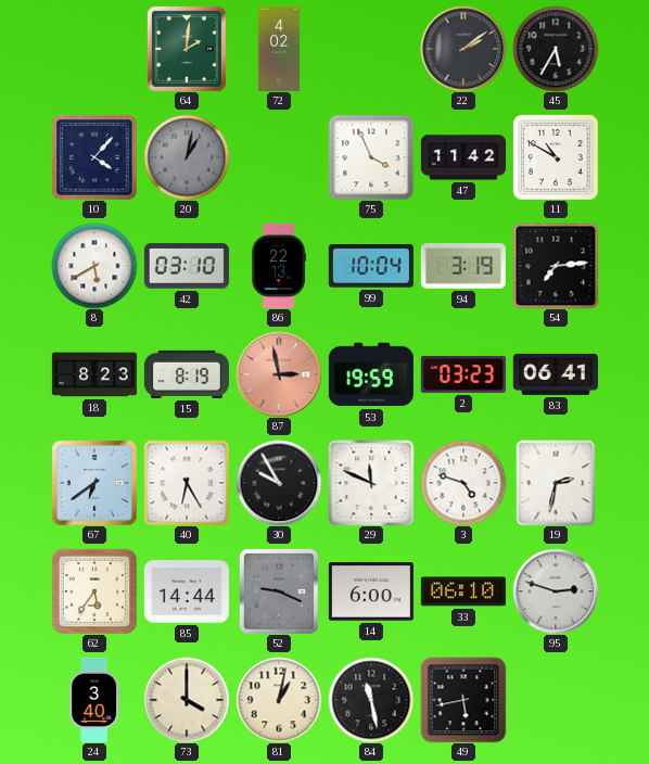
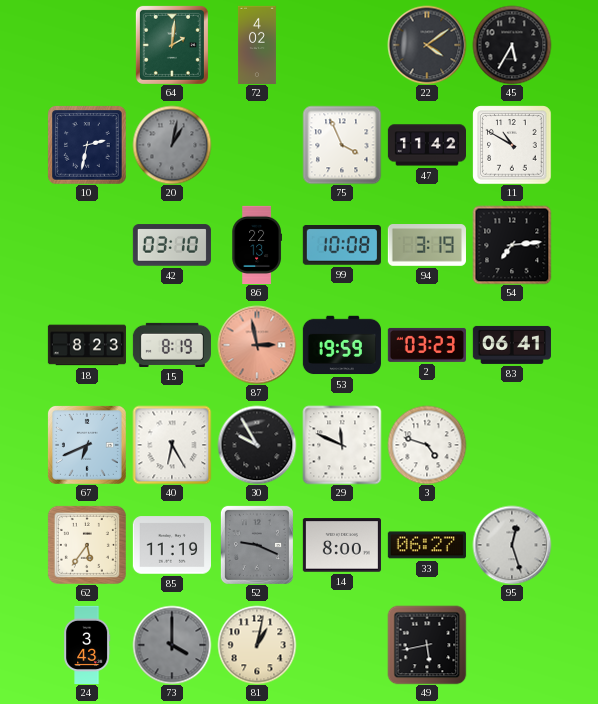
22: 2:09 -> 4:09
10: 4:07 -> 2:32
8: 5:40 -> none
99: 10:04 -> 10:08
67: 6:39 -> 6:41
19: 2:32 -> none
85: 14:44 -> 11:19
14: 6:00 -> 8:00
33: 06:10 -> 06:27
95: 2:48 -> 12:27
24: 3:40 -> 3:43
73 dial: cream -> grey
84: 11:28 -> none
